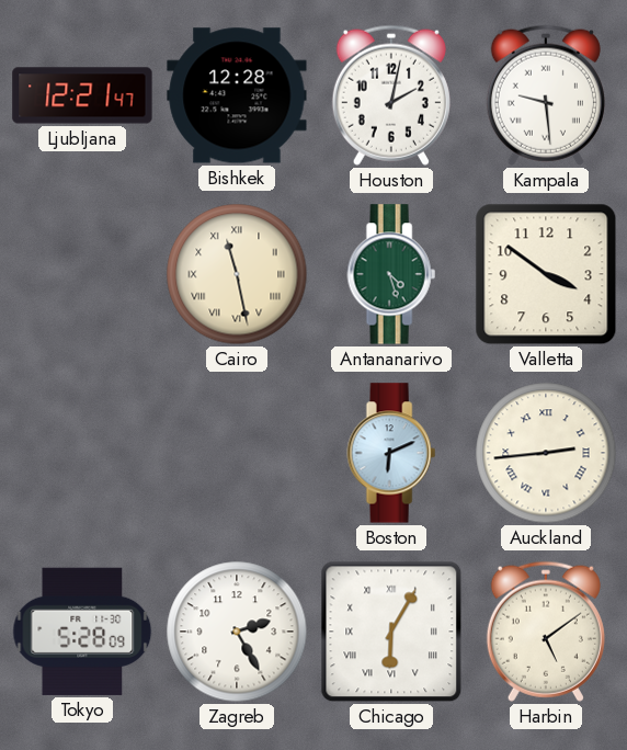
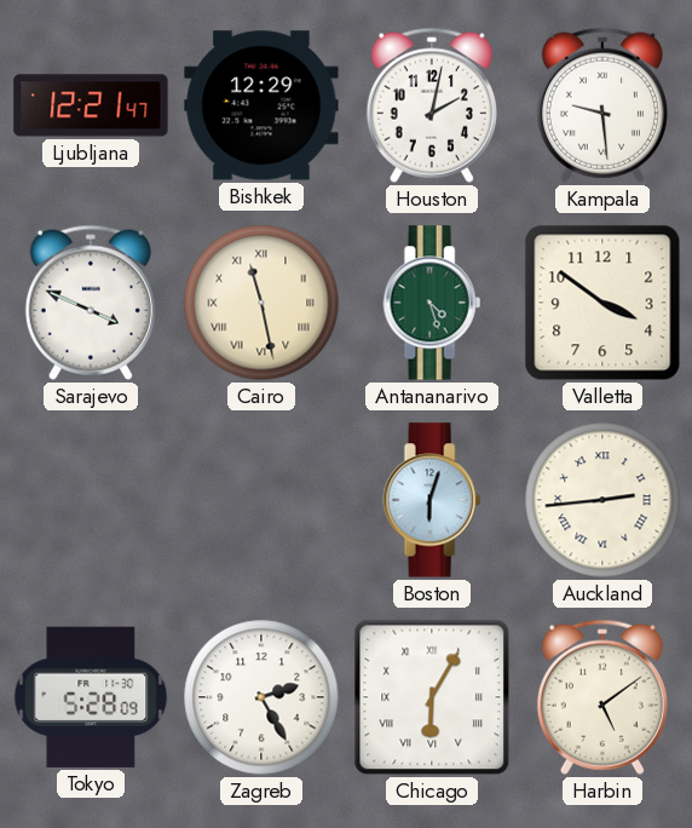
Bishkek: 12:28 -> 12:29
Sarajevo: none -> 3:49
Boston: 6:11 -> 6:03
